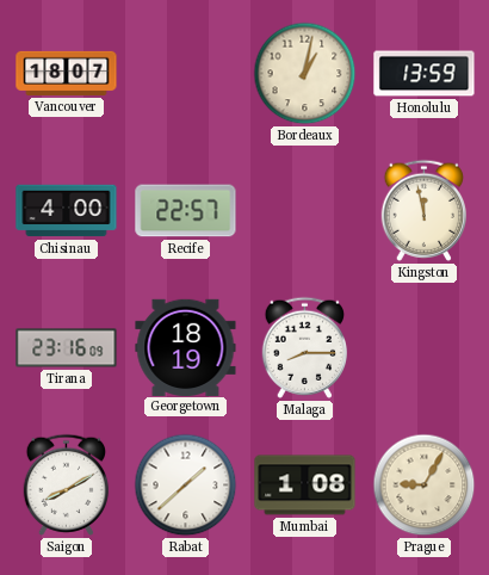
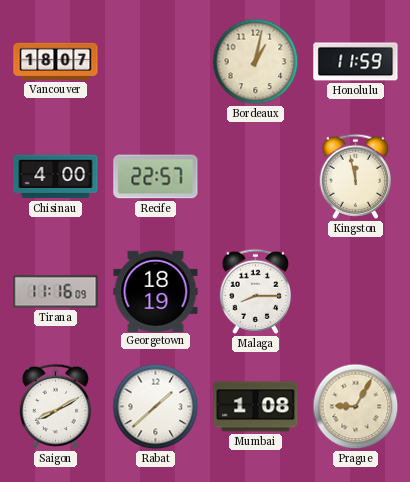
Honolulu: 13:59 -> 11:59
Tirana: 23:16 -> 11:16
